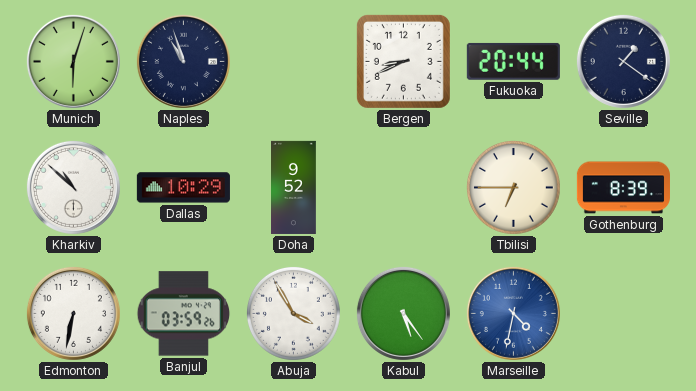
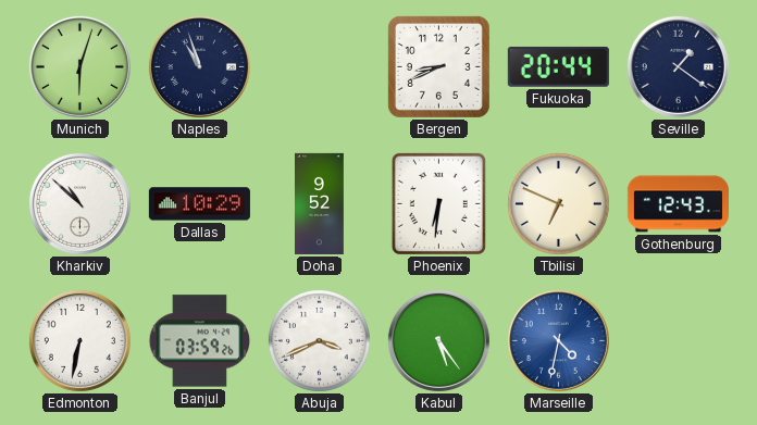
Phoenix: none -> 6:31
Tbilisi: 6:45 -> 6:49
Gothenburg: 8:39 -> 12:43
Abuja: 3:55 -> 3:41
